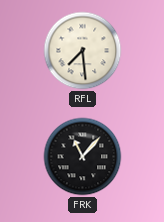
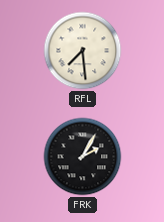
FRK: 11:07 -> 2:05
